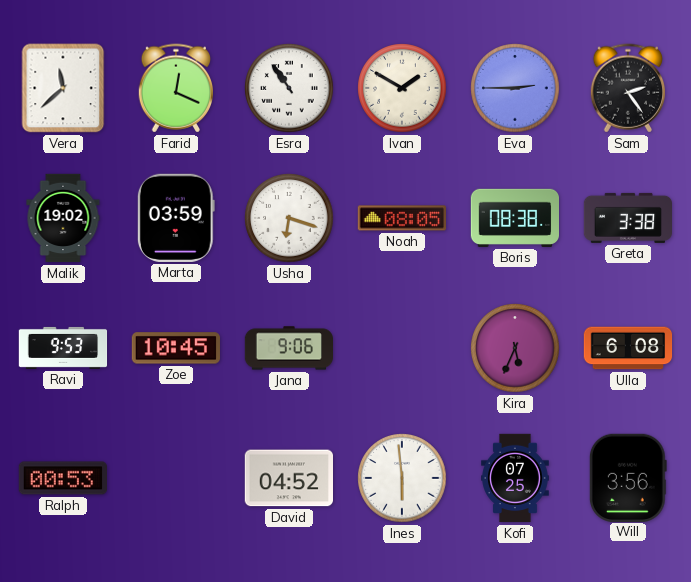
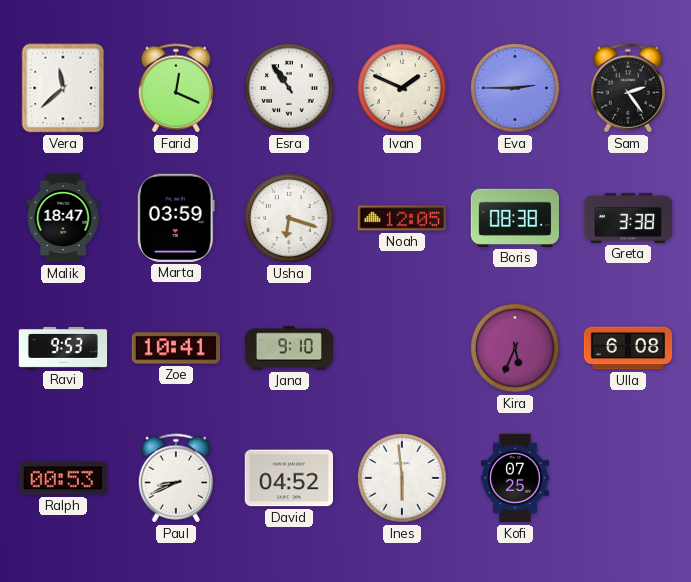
Ivan: 1:50 -> 1:49
Malik: 19:02 -> 18:47
Noah: 08:05 -> 12:05
Zoe: 10:45 -> 10:41
Jana: 9:06 -> 9:10
Paul: none -> 8:41
Will: 3:56 -> none
